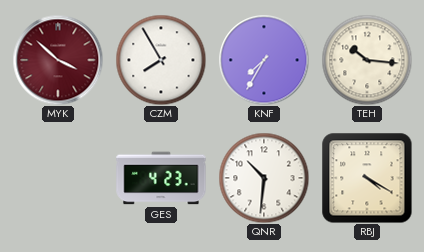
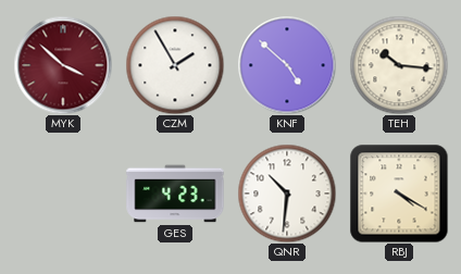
CZM: 7:55 -> 1:55
KNF: 7:35 -> 4:52
